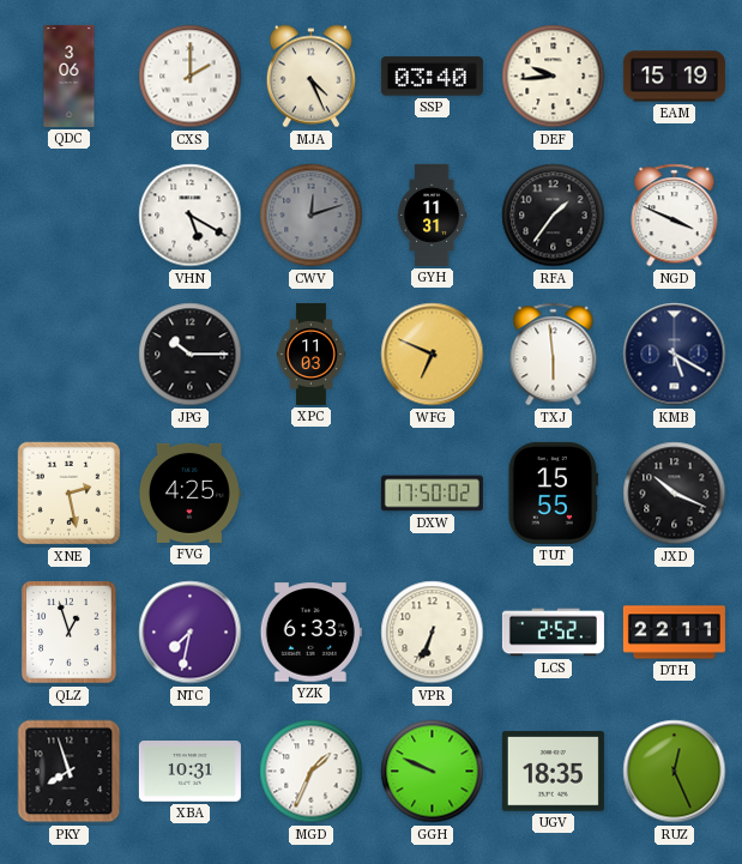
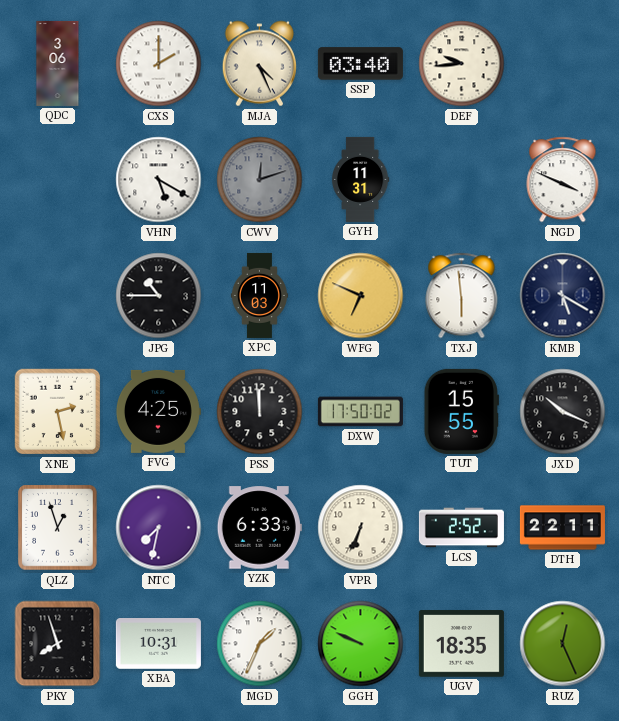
EAM: 15:19 -> none
RFA: 1:36 -> none
JPG: 10:15 -> 10:45
PSS: none -> 11:59
